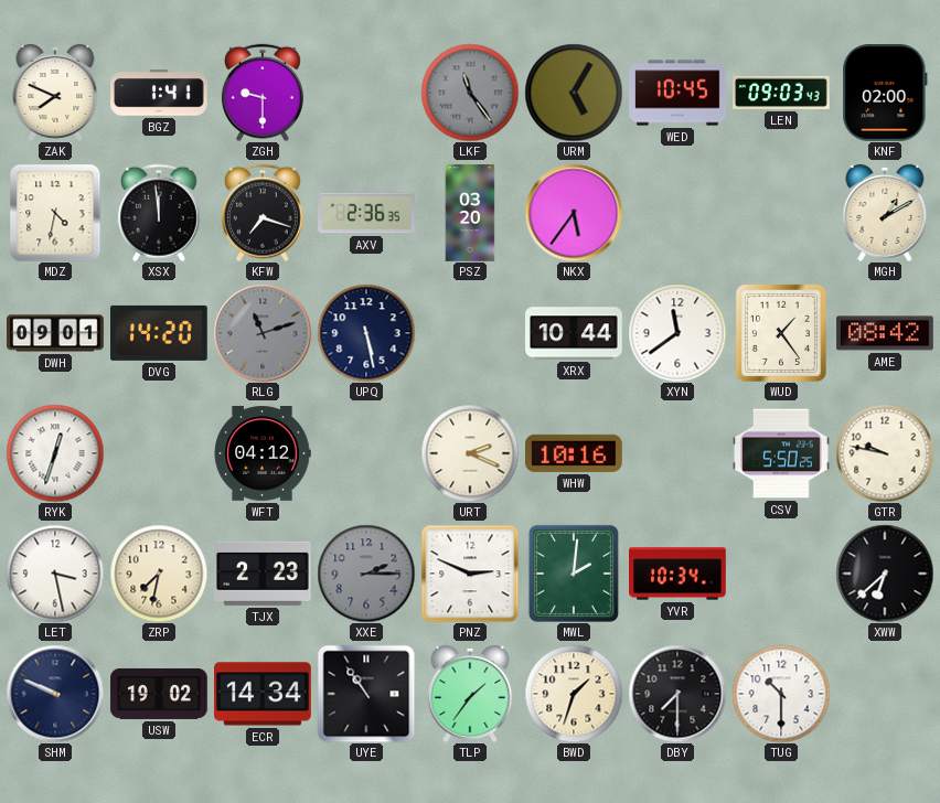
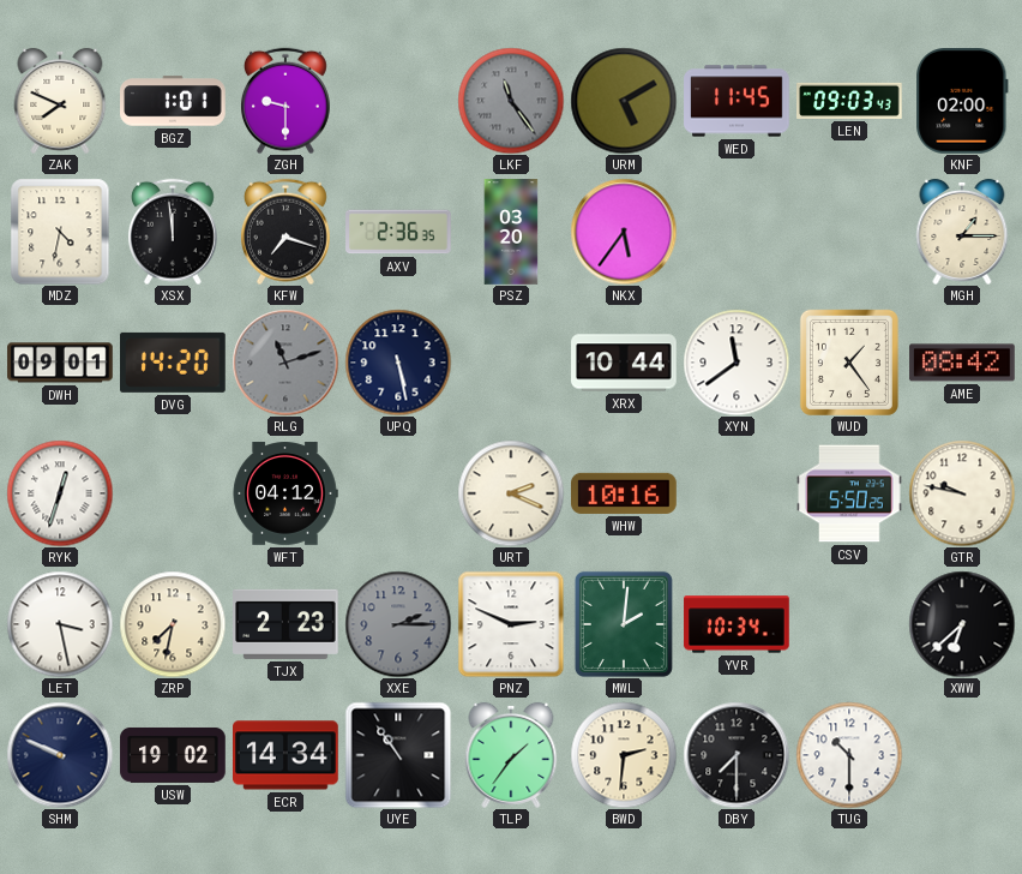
BGZ: 1:41 -> 1:01
URM: 5:05 -> 5:10
WED: 10:45 -> 11:45
MGH: 1:10 -> 1:15
BWD: 1:33 -> 2:31
